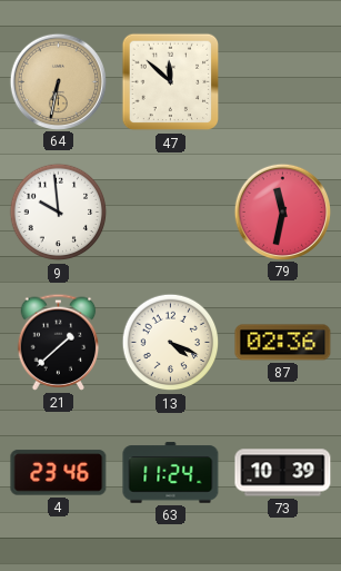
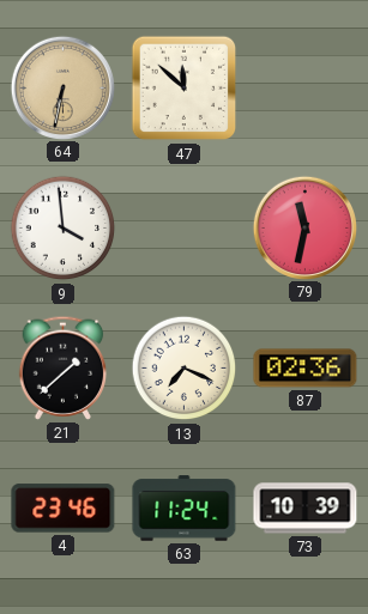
9: 9:59 -> 3:59
13: 4:19 -> 7:19
